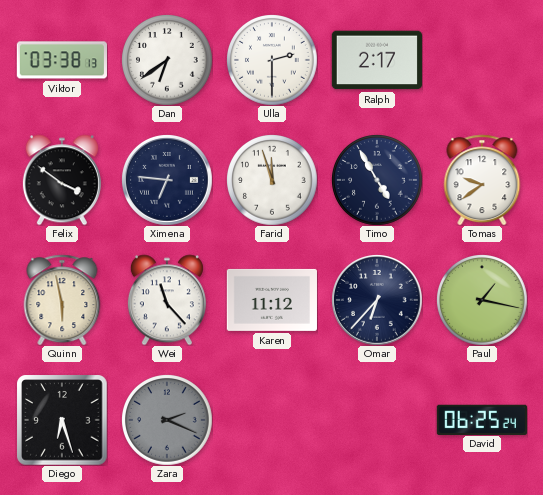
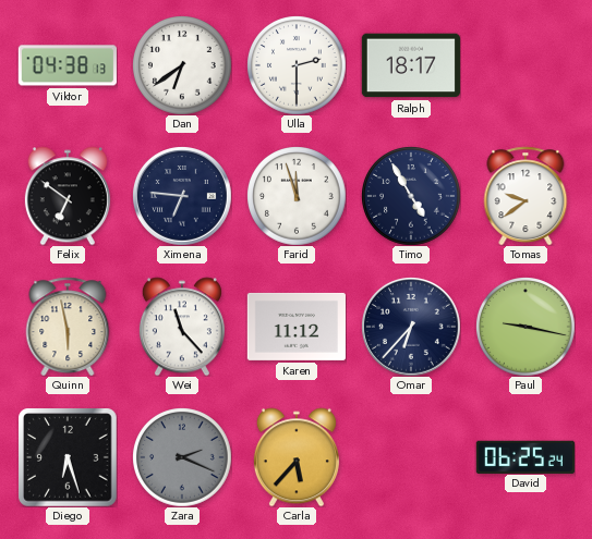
Viktor: 03:38 -> 04:38
Ralph: 2:17 -> 18:17
Felix: 3:51 -> 6:51
Paul: 1:17 -> 9:17
Carla: none -> 5:37
